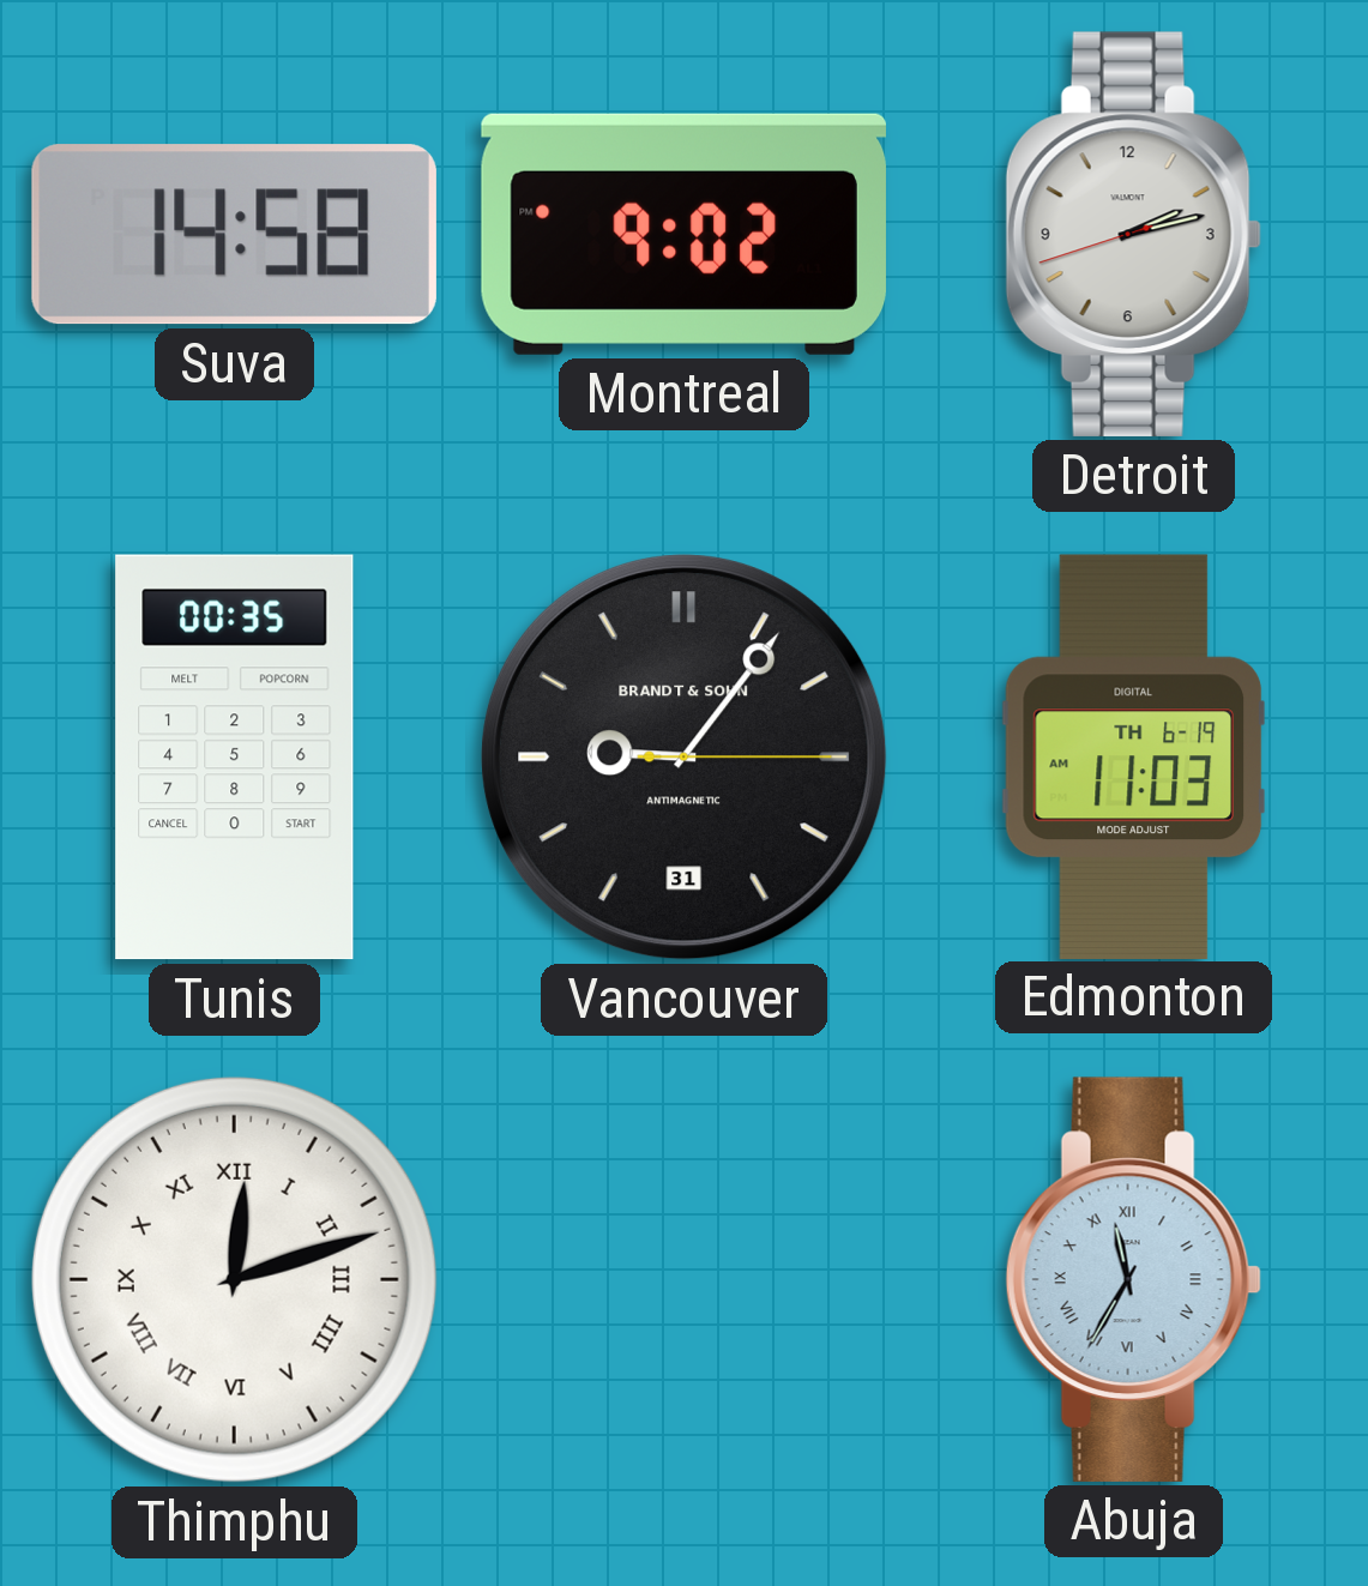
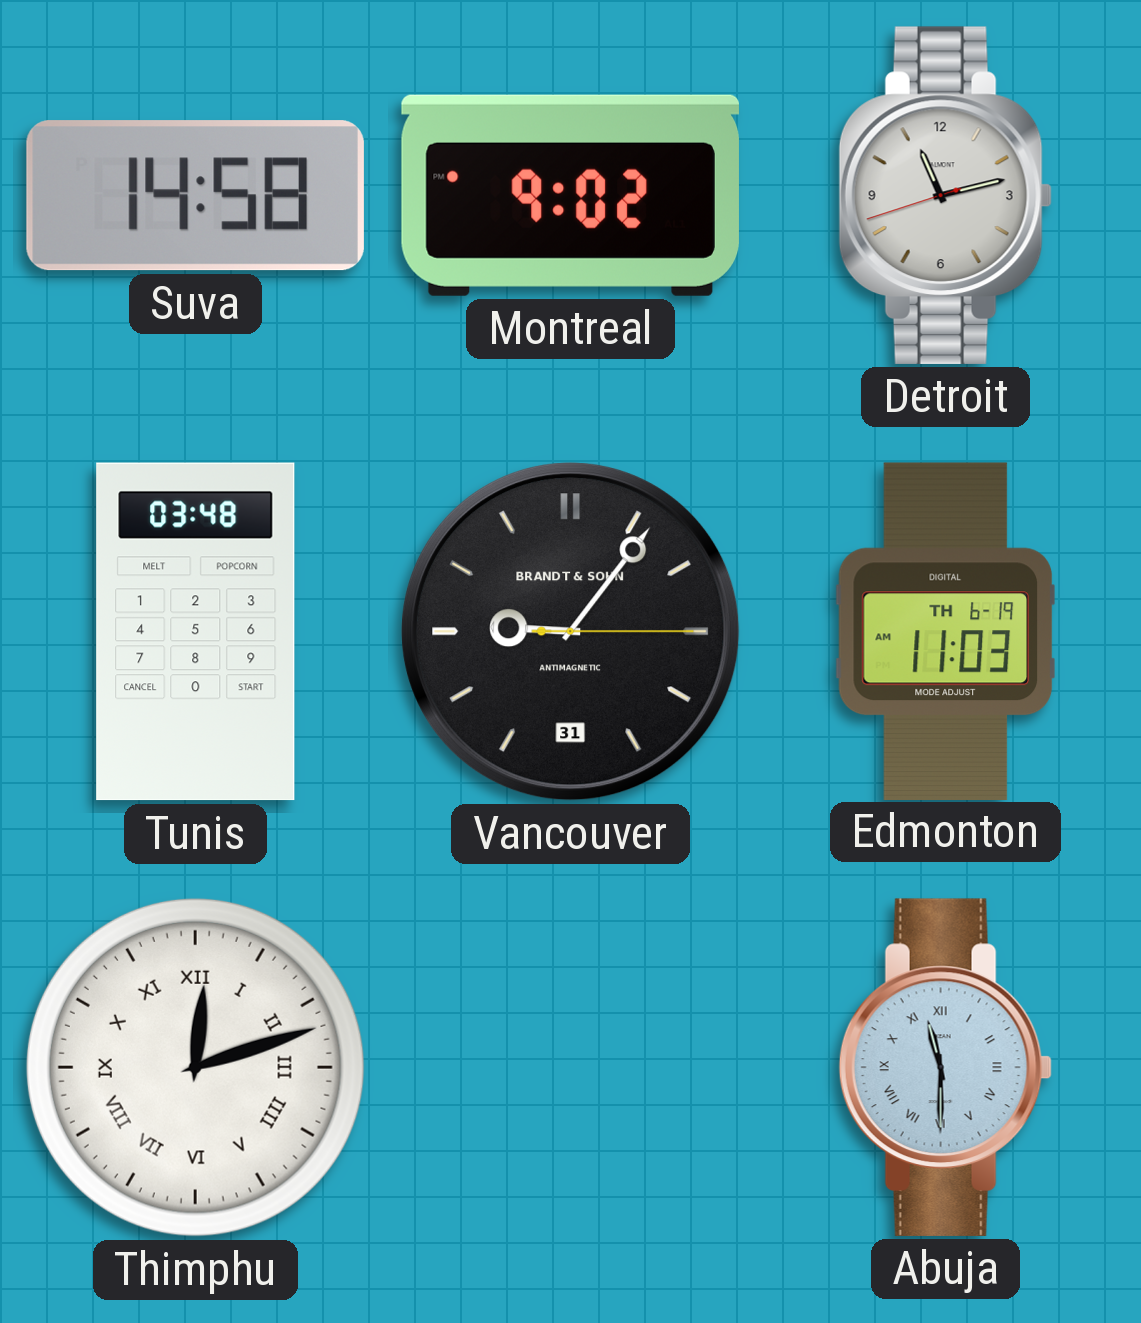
Detroit: 2:12 -> 11:12
Tunis: 00:35 -> 03:48
Abuja: 11:35 -> 11:30
